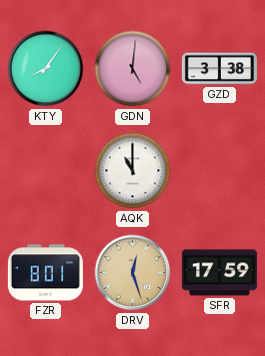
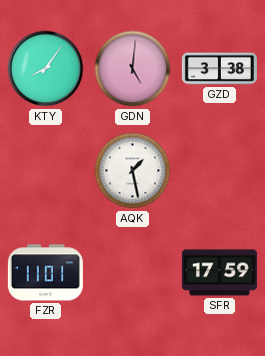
AQK: 11:00 -> 1:28
FZR: 8:01 -> 11:01
DRV: 12:27 -> none
